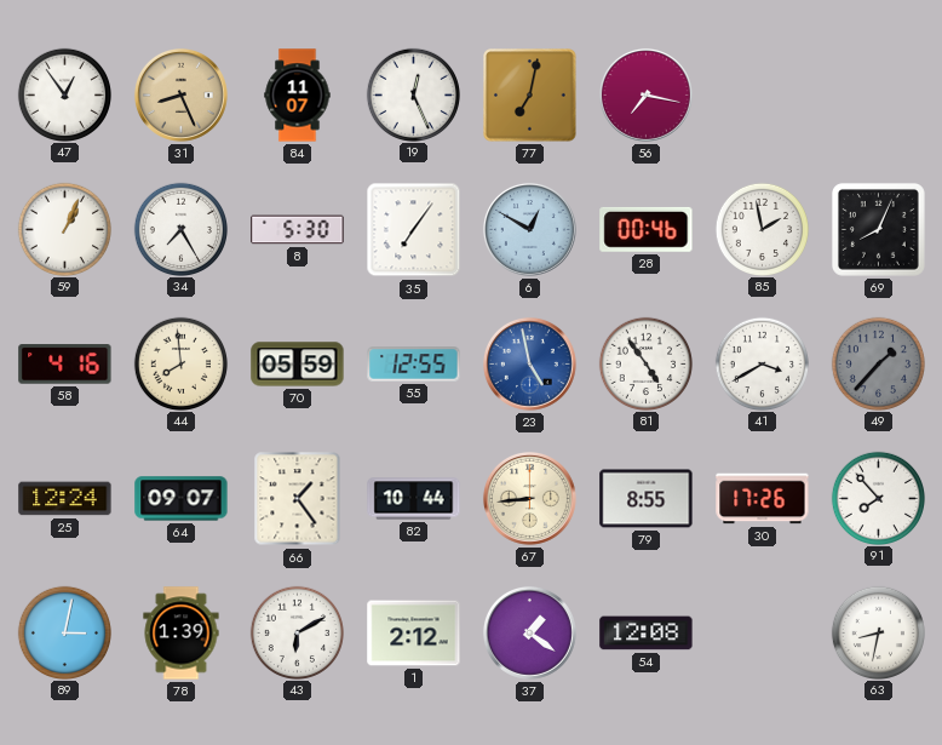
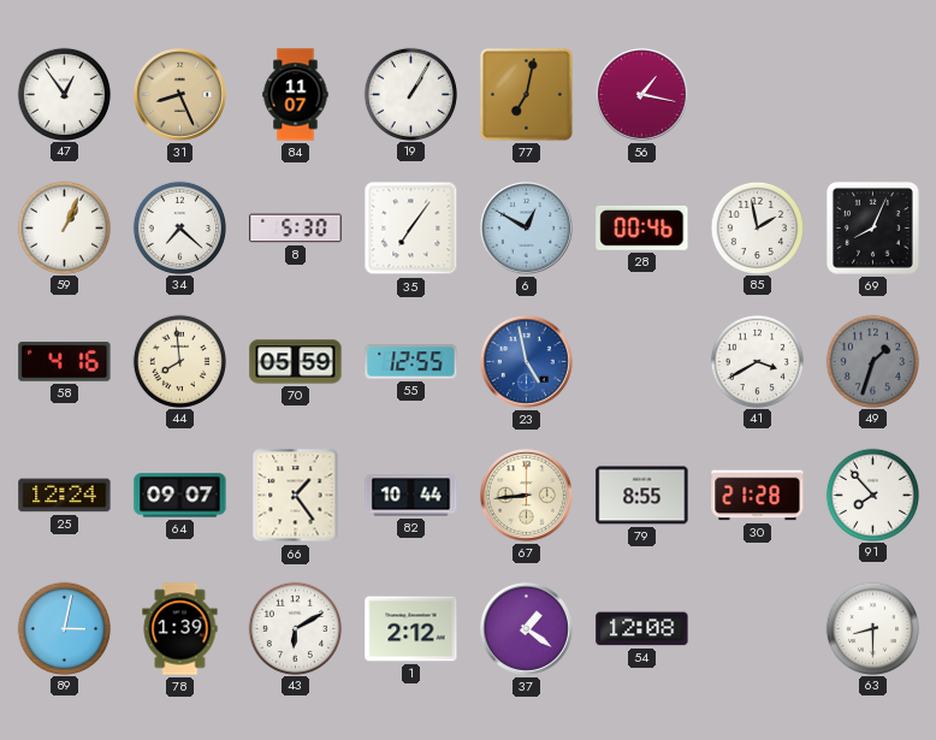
19: 12:26 -> 1:05
56: 7:17 -> 1:17
34: 7:25 -> 7:22
81: 4:54 -> none
49: 1:37 -> 1:33
30: 17:26 -> 21:28
63: 8:32 -> 8:30
